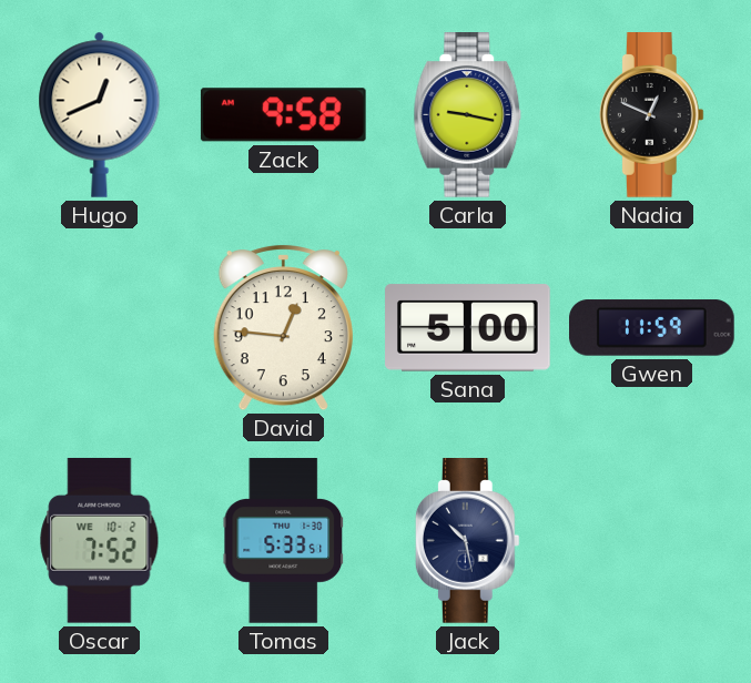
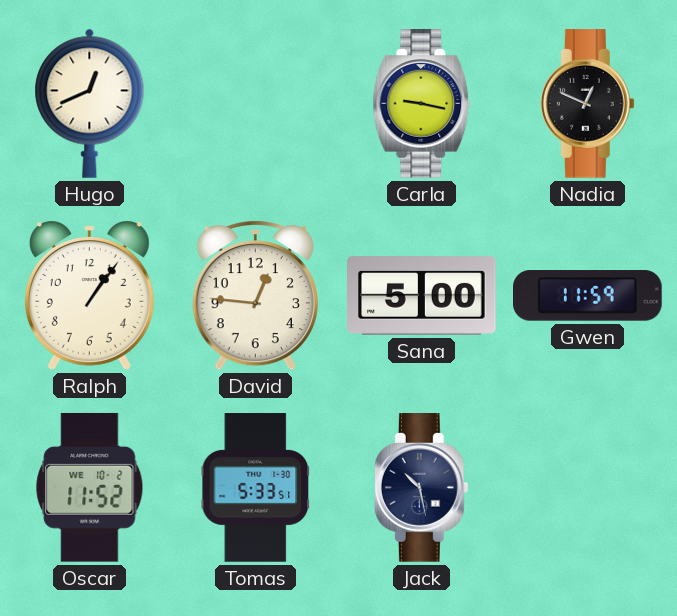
Zack: 9:58 -> none
Ralph: none -> 1:06
Oscar: 7:52 -> 11:52
